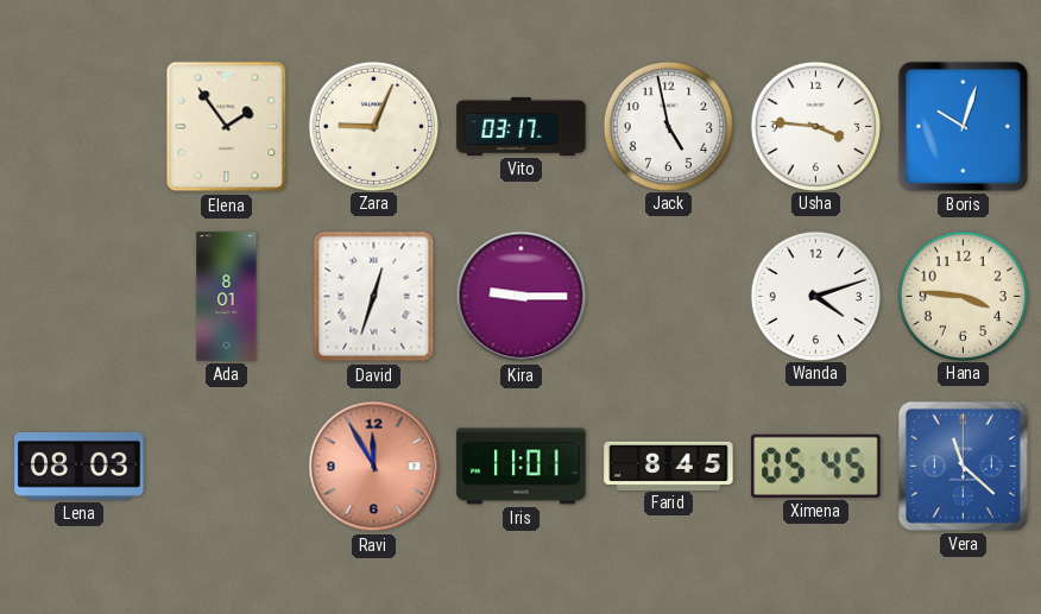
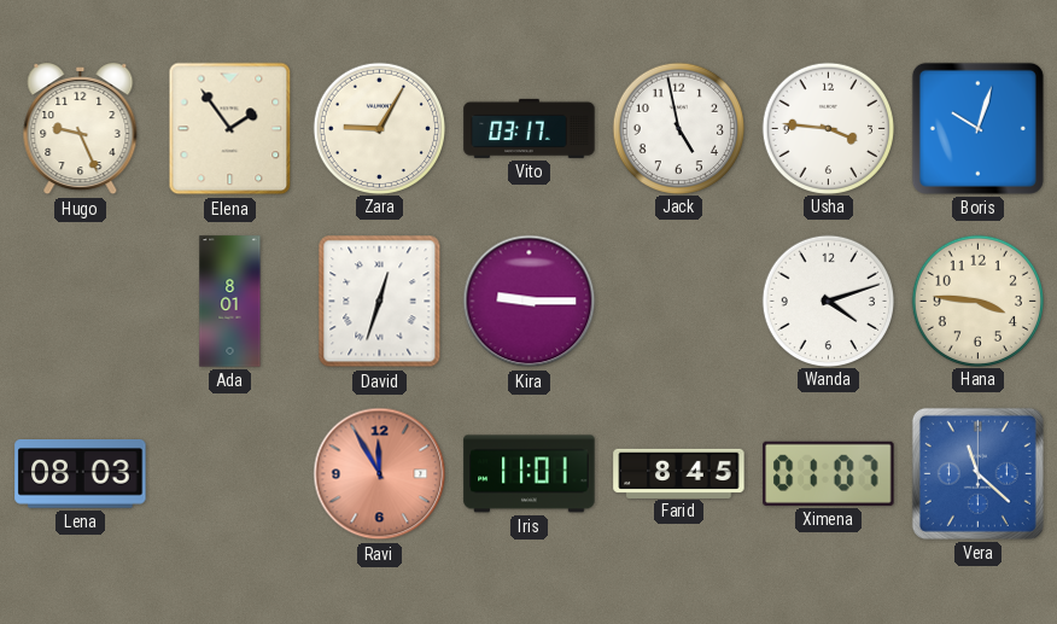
Hugo: none -> 9:26
Zara: 9:04 -> 9:05
Ximena: 05:45 -> 01:07
